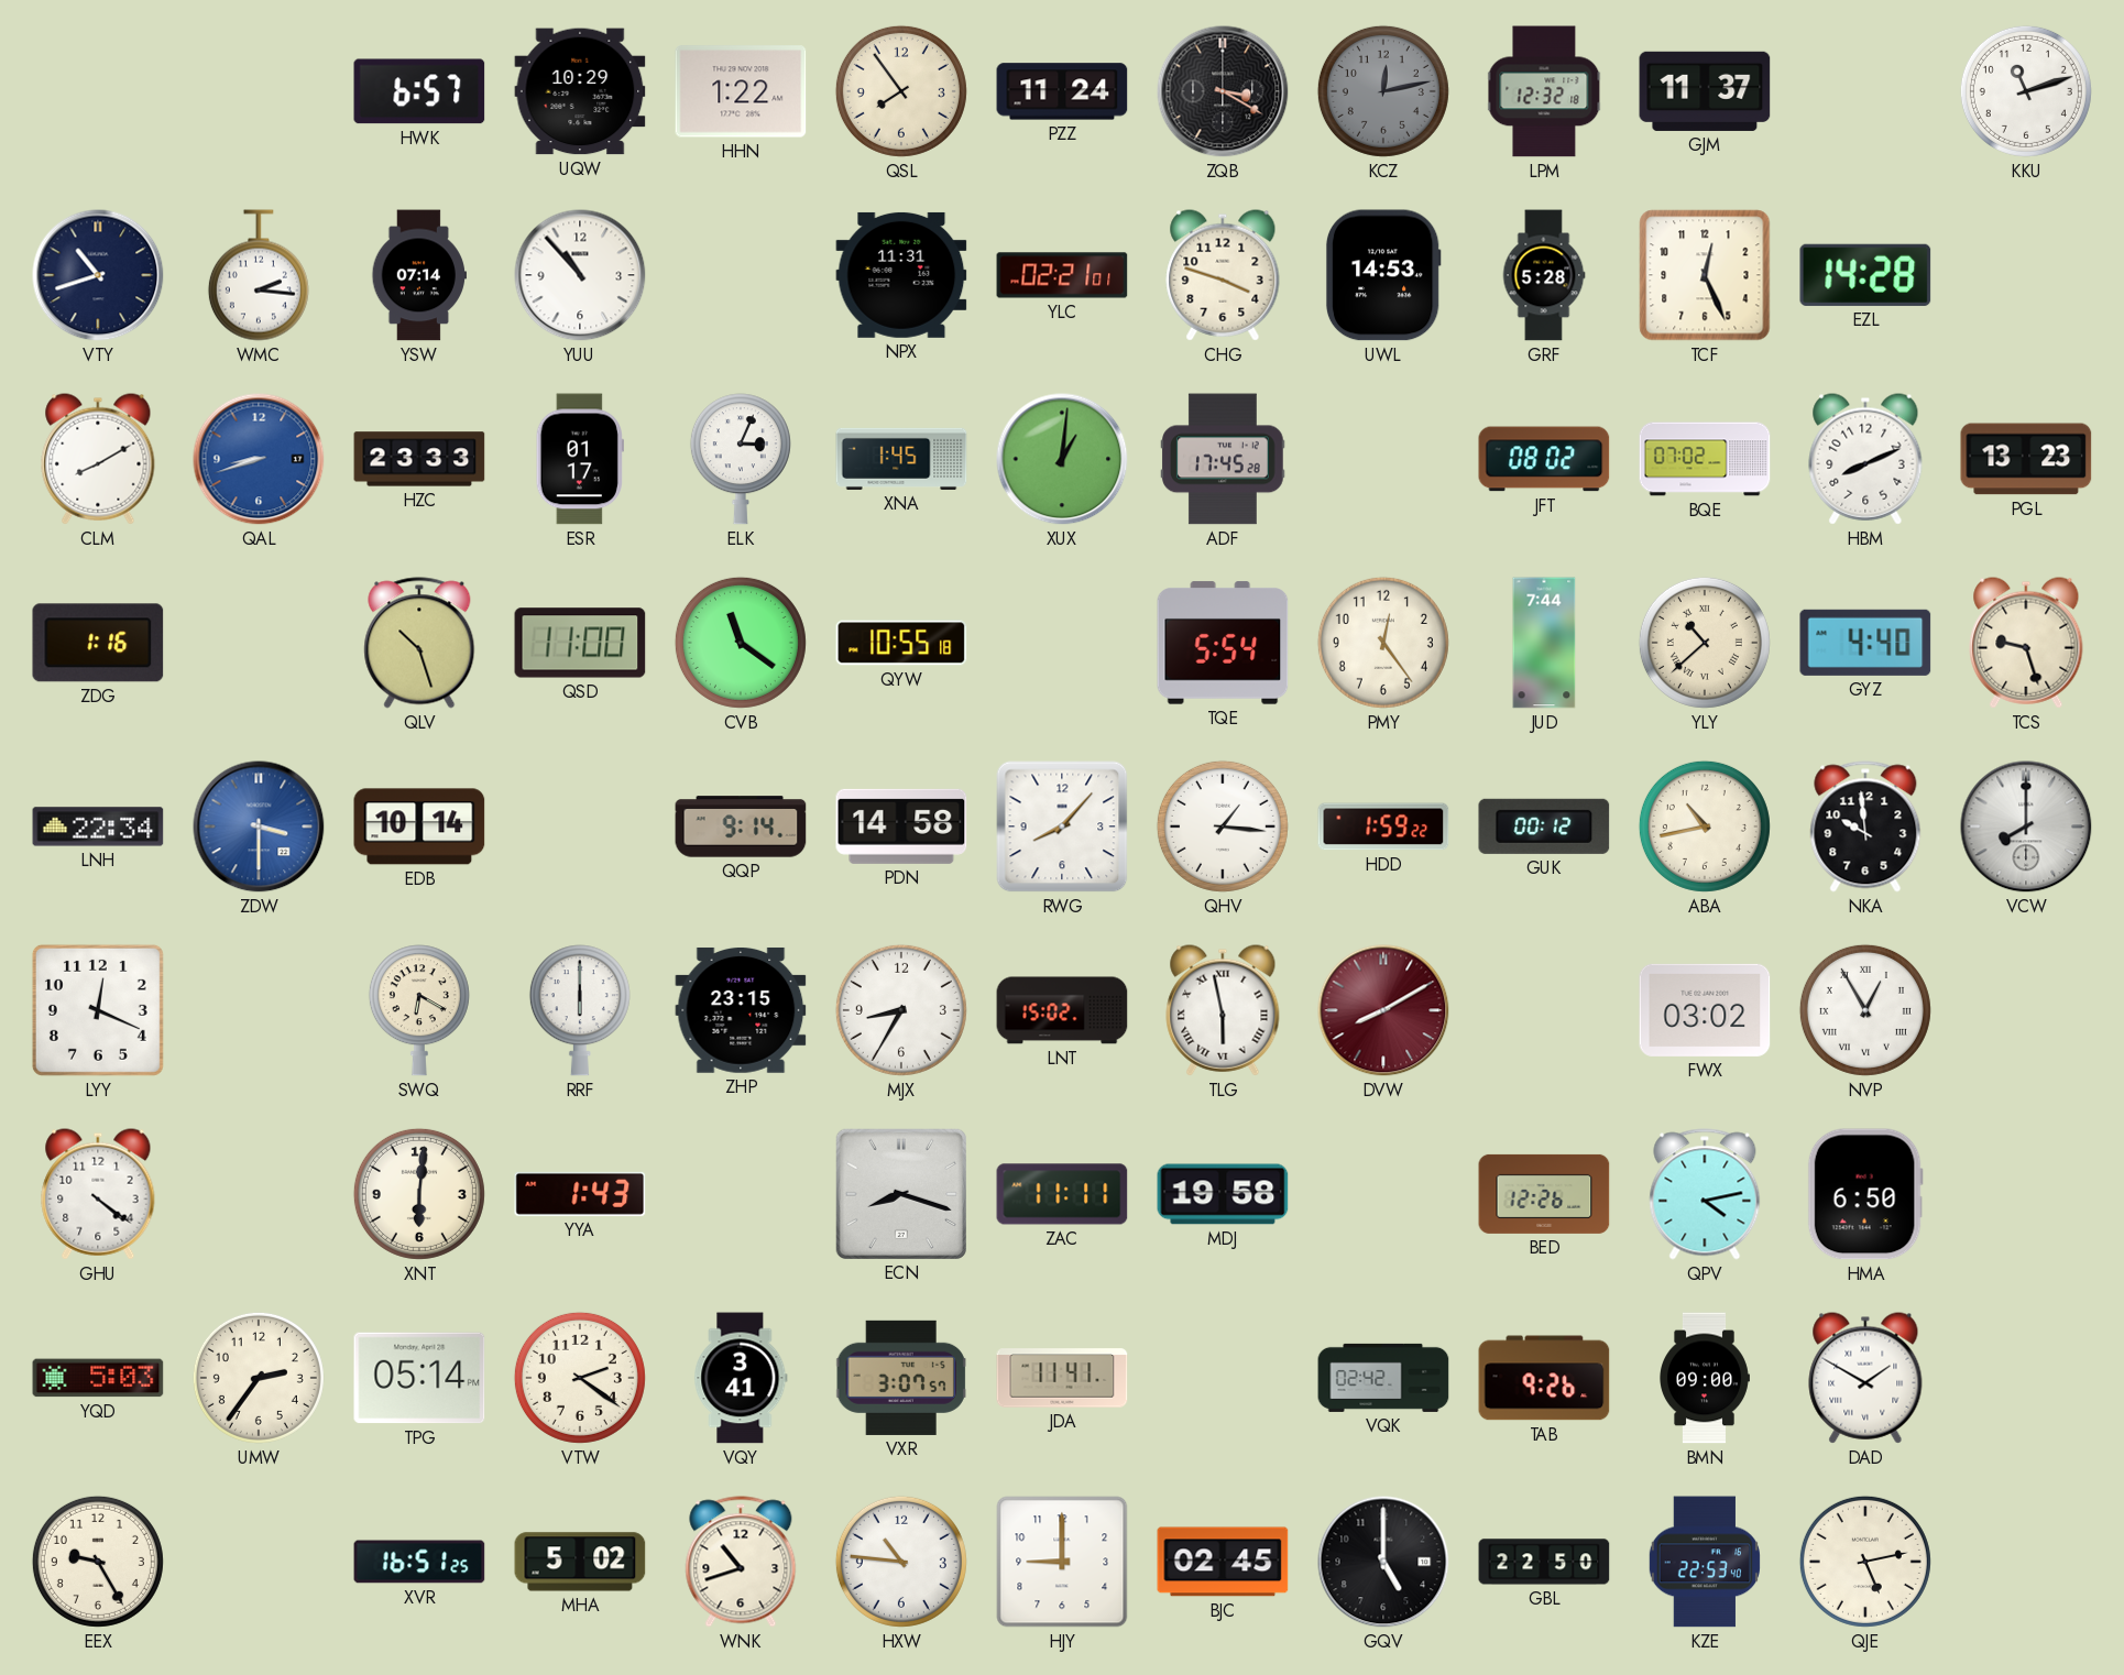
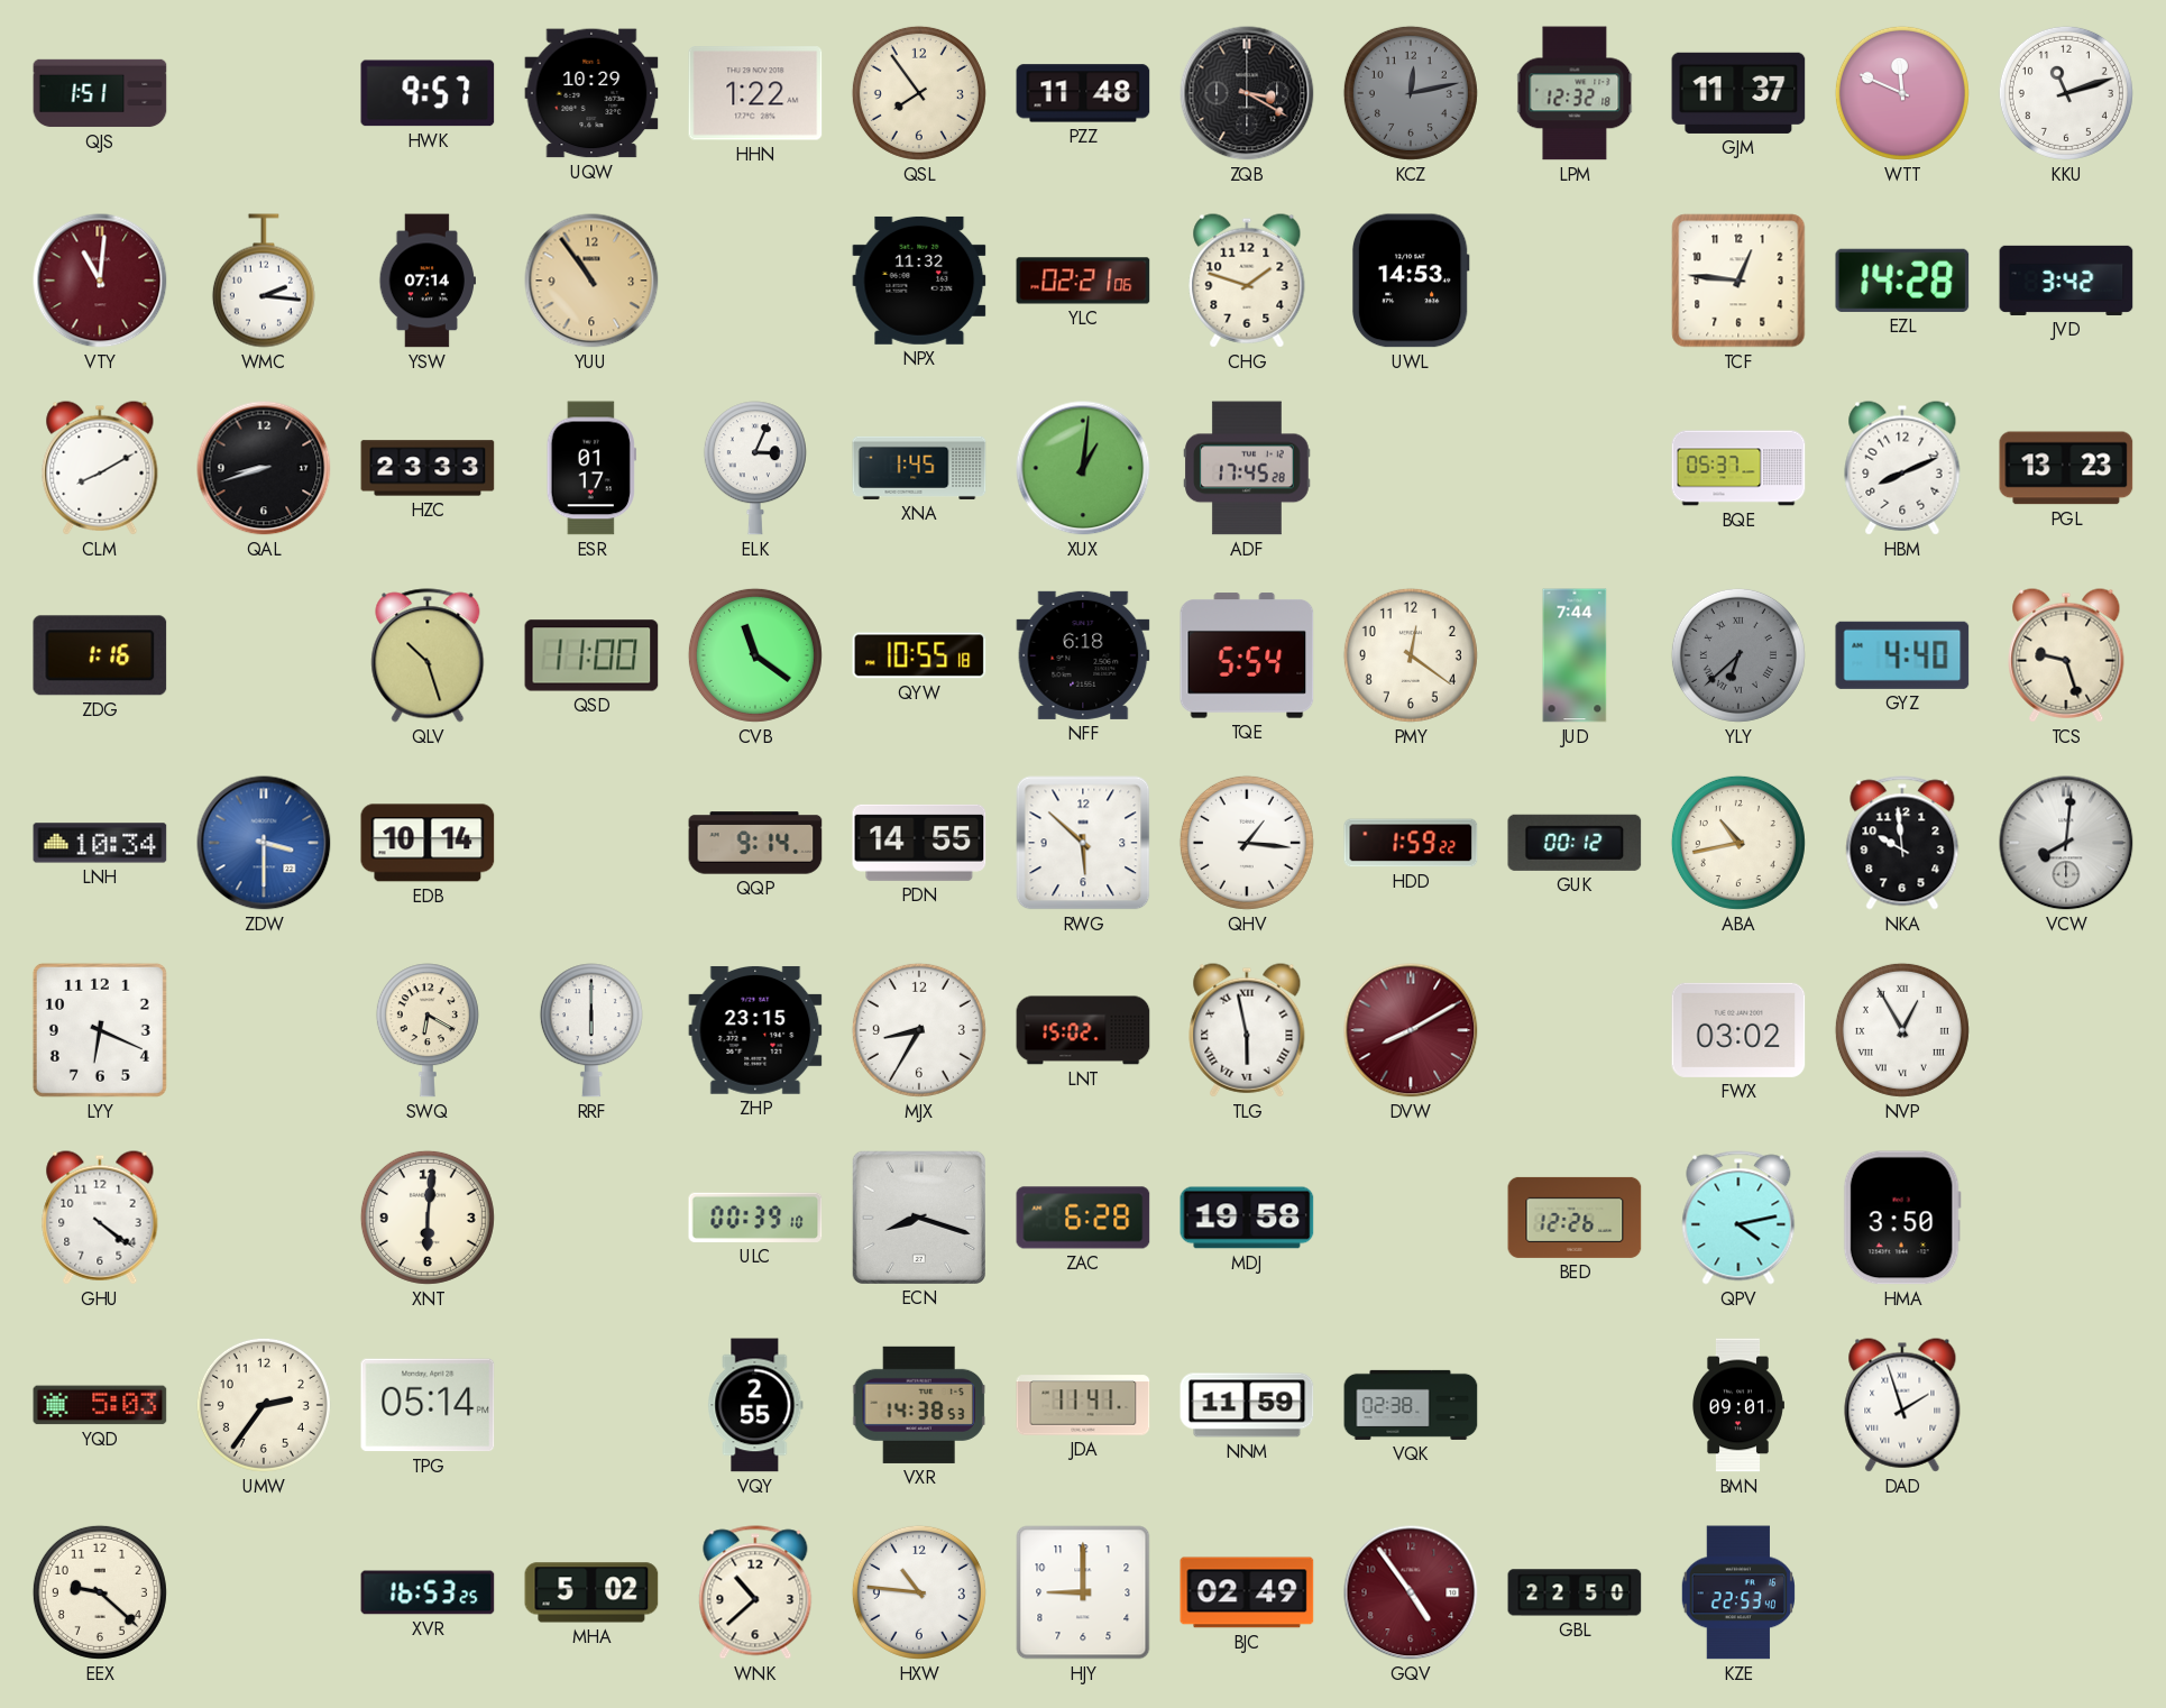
QJS: none -> 1:51
HWK: 6:57 -> 9:57
PZZ: 11:24 -> 11:48
WTT: none -> 11:49
VTY: 10:42 -> 11:01
VTY dial: navy -> burgundy
YUU: 10:53 -> 10:54
YUU dial: white -> champagne
NPX: 11:31 -> 11:32
YLC: 02:21:01 -> 02:21:06
CHG: 3:48 -> 1:48
GRF: 5:28 -> none
TCF: 12:26 -> 12:46
JVD: none -> 3:42
QAL dial: blue -> black
JFT: 08:02 -> none
BQE: 07:02 -> 05:37
NFF: none -> 6:18
PMY: 12:24 -> 12:21
YLY: 10:38 -> 6:38
YLY dial: cream -> grey
LNH: 22:34 -> 10:34
PDN: 14:58 -> 14:55
RWG: 8:07 -> 5:52
VCW: 8:00 -> 8:01
LYY: 12:19 -> 6:19
YYA: 1:43 -> none
ULC: none -> 00:39
ZAC: 11:11 -> 6:28
HMA: 6:50 -> 3:50
VTW: 2:21 -> none
VQY: 3:41 -> 2:55
VXR: 3:07 -> 14:38
NNM: none -> 11:59
VQK: 02:42 -> 02:38
TAB: 9:26 -> none
BMN: 09:00 -> 09:01
DAD: 1:50 -> 1:57
EEX: 9:25 -> 9:22
XVR: 16:51 -> 16:53
WNK: 10:42 -> 10:38
BJC: 02:45 -> 02:49
GQV: 5:00 -> 4:54
GQV dial: black -> burgundy
QJE: 5:13 -> none
